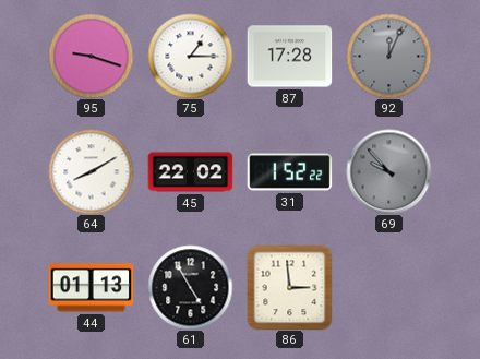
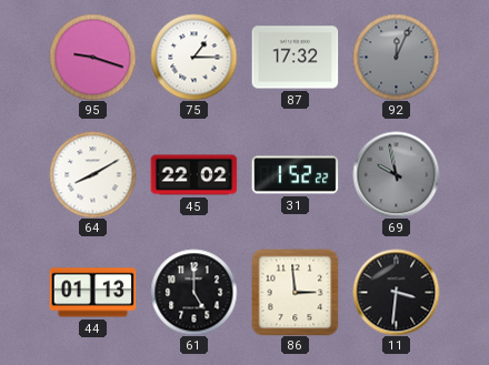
87: 17:28 -> 17:32
69: 9:53 -> 9:58
61: 4:55 -> 5:00
11: none -> 3:31
